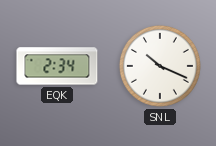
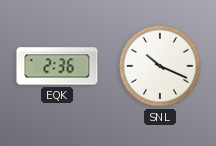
EQK: 2:34 -> 2:36
